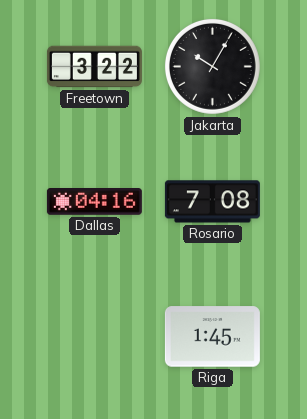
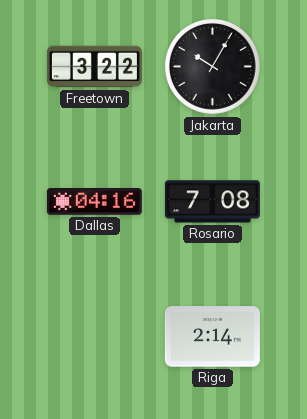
Riga: 1:45 -> 2:14
